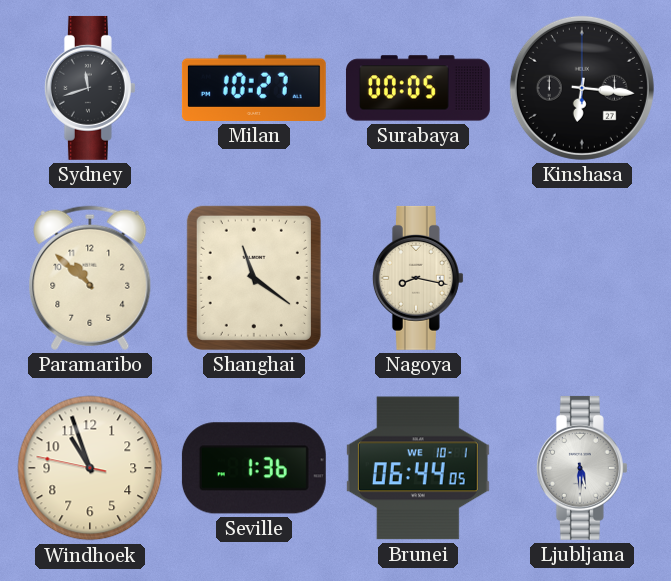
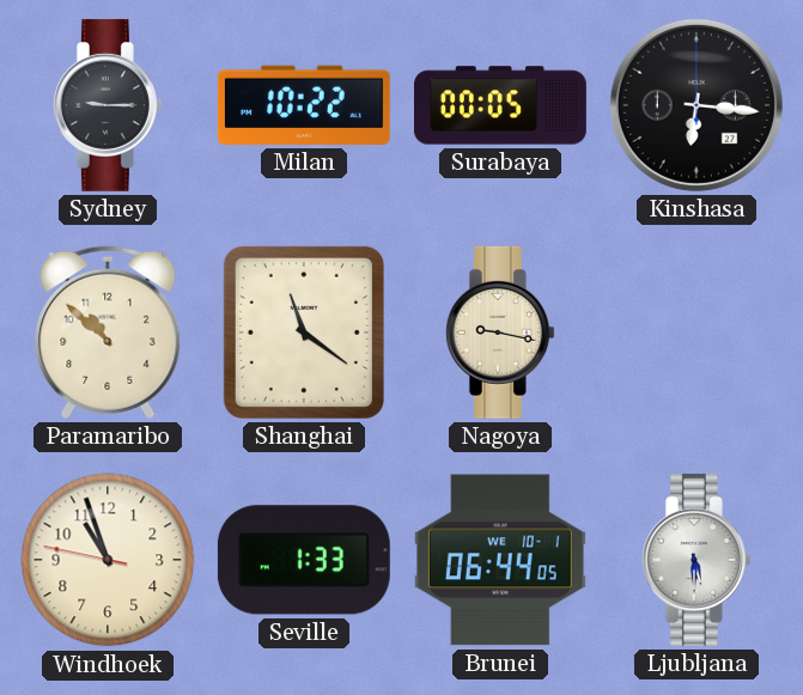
Sydney: 11:42 -> 9:15
Milan: 10:27 -> 10:22
Nagoya: 8:17 -> 9:17
Seville: 1:36 -> 1:33
